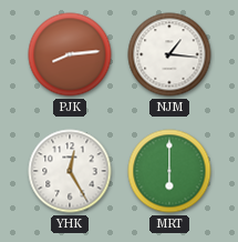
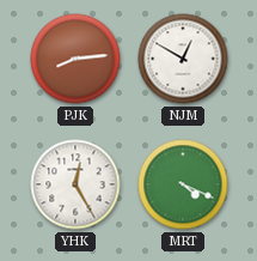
NJM: 1:16 -> 12:50
MRT: 6:00 -> 4:19
